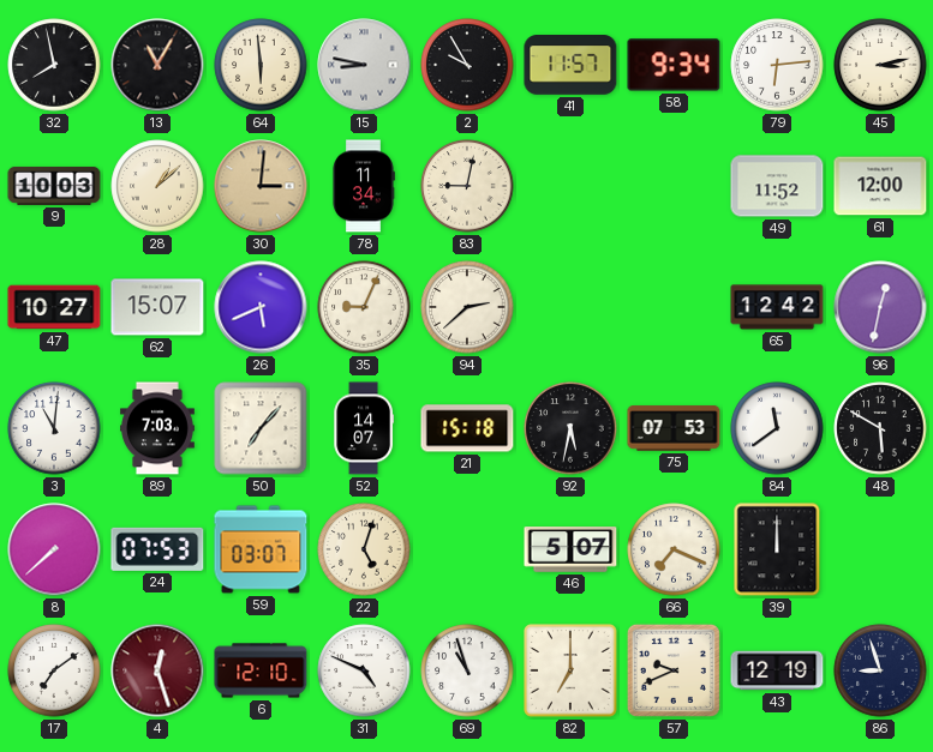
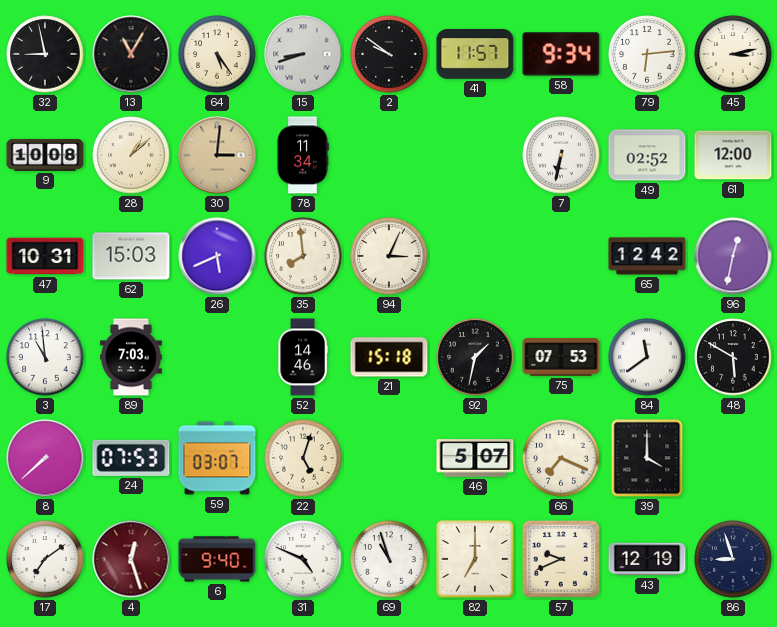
32: 7:58 -> 8:58
64: 5:59 -> 5:24
15: 8:47 -> 8:42
2: 9:55 -> 9:51
9: 10:03 -> 10:08
83: 9:02 -> none
7: none -> 6:32
49: 11:52 -> 02:52
47: 10:27 -> 10:31
62: 15:07 -> 15:03
35: 9:04 -> 7:59
94: 2:38 -> 3:04
3: 11:01 -> 10:59
50: 7:07 -> none
52: 14:07 -> 14:46
92: 5:32 -> 1:32
39: 12:00 -> 4:00
6: 12:10 -> 9:40
